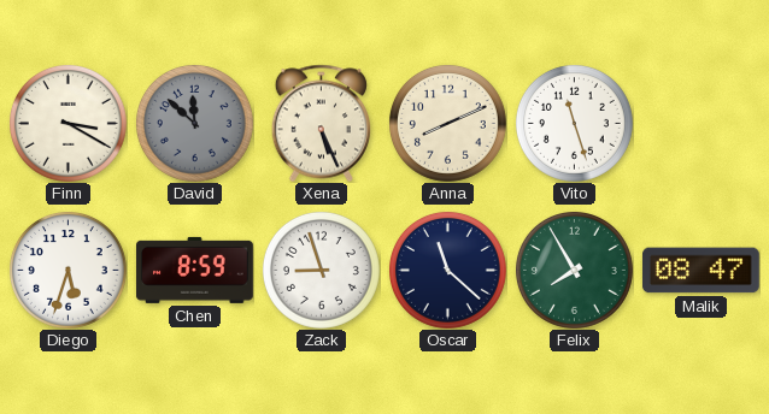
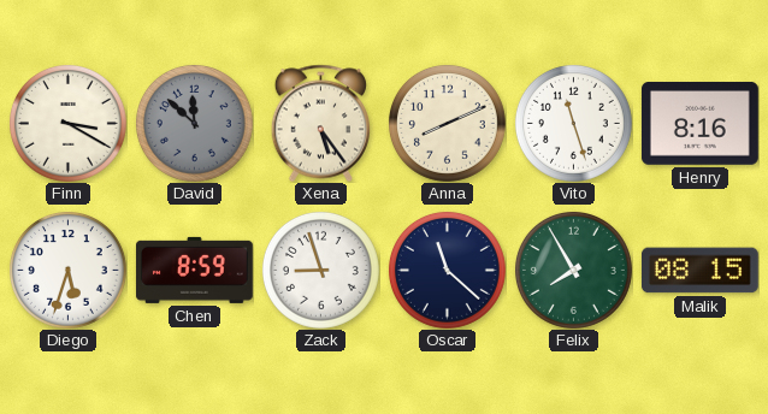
Xena: 5:26 -> 5:24
Henry: none -> 8:16
Malik: 08:47 -> 08:15
